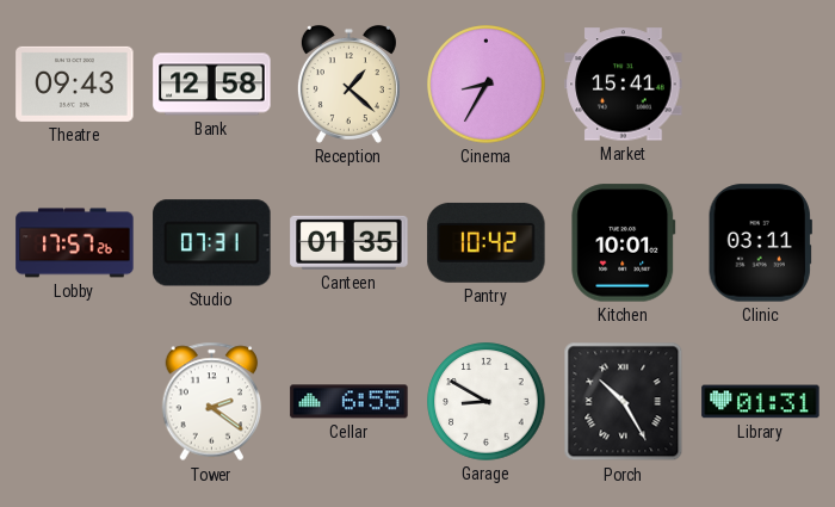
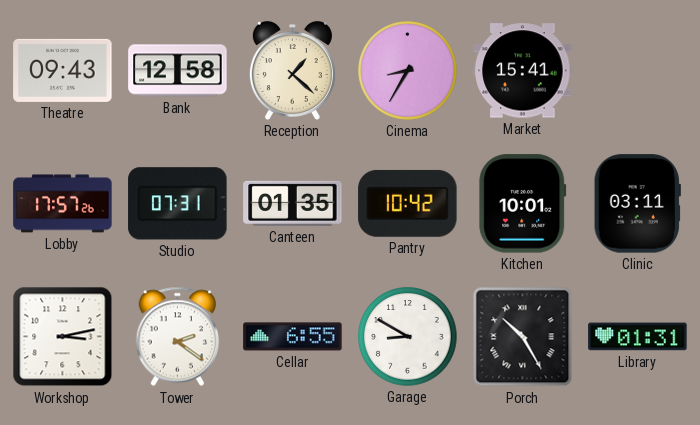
Workshop: none -> 3:13
